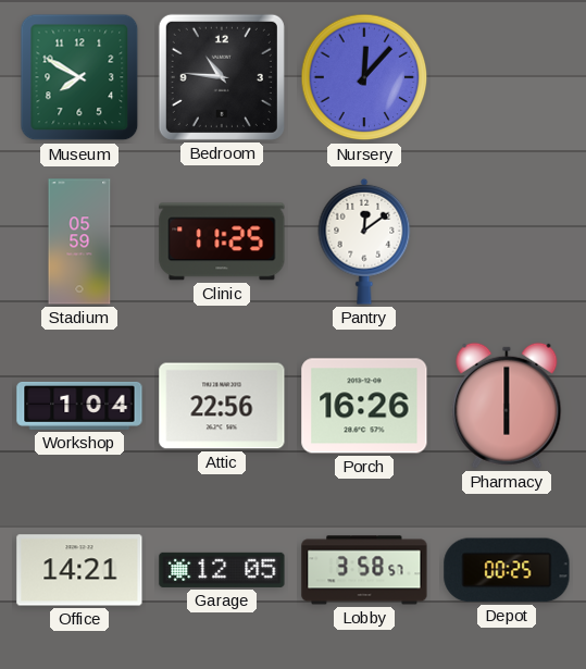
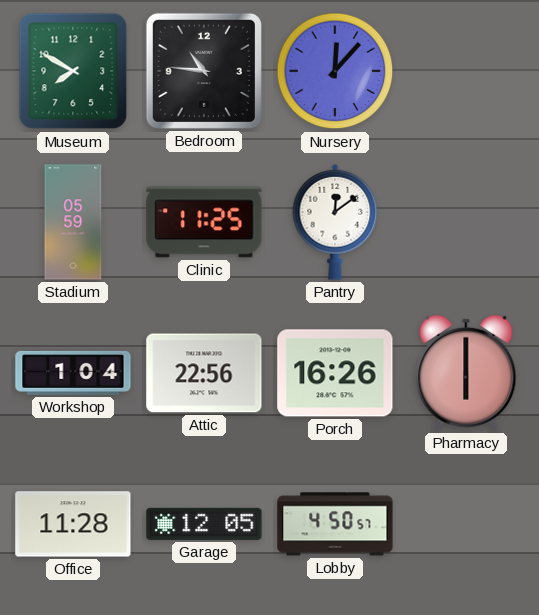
Office: 14:21 -> 11:28
Lobby: 3:58 -> 4:50
Depot: 00:25 -> none
